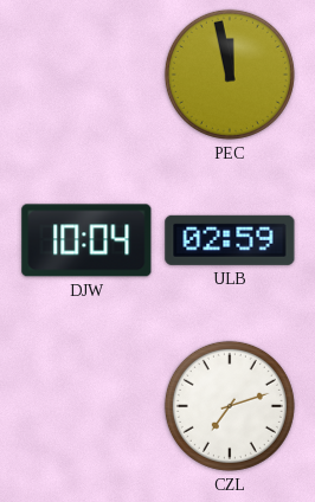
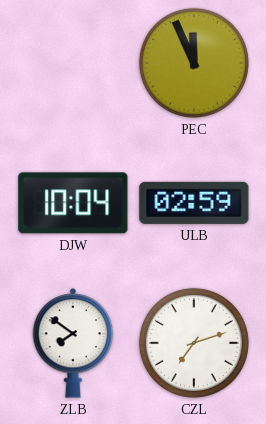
PEC: 11:58 -> 11:56
ZLB: none -> 7:51
